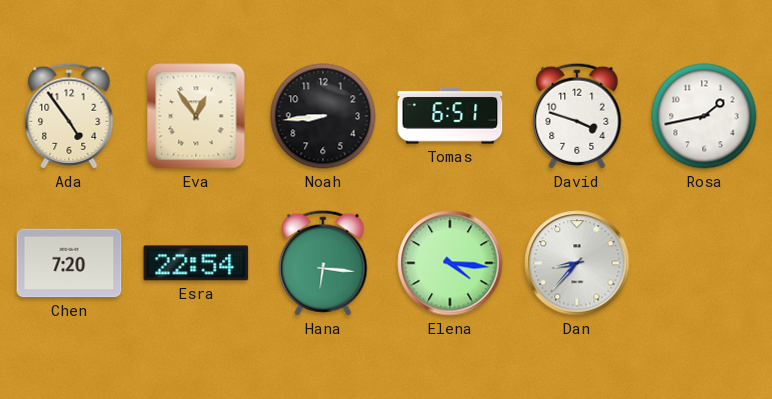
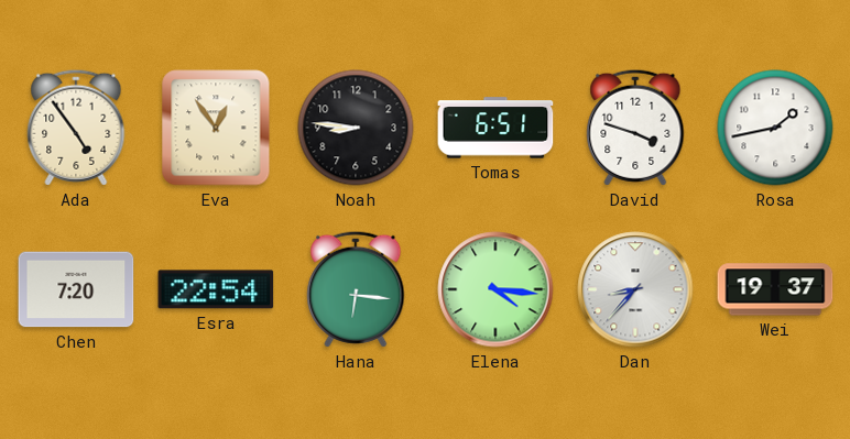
Noah: 8:44 -> 8:46
Wei: none -> 19:37
